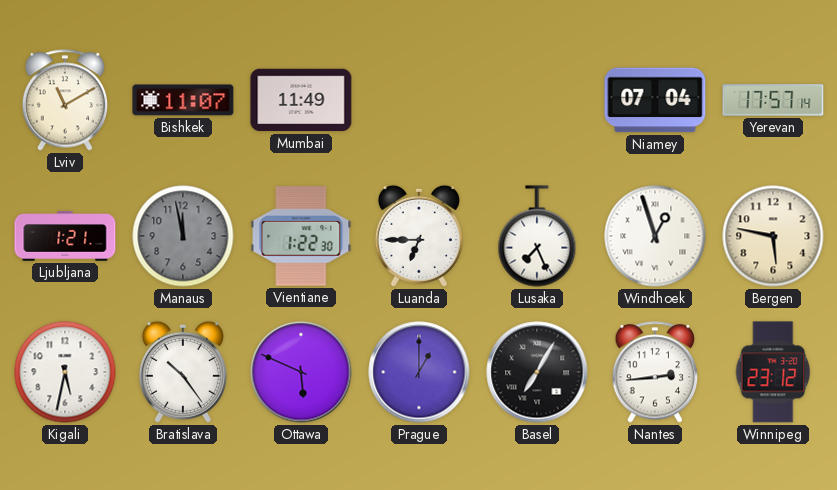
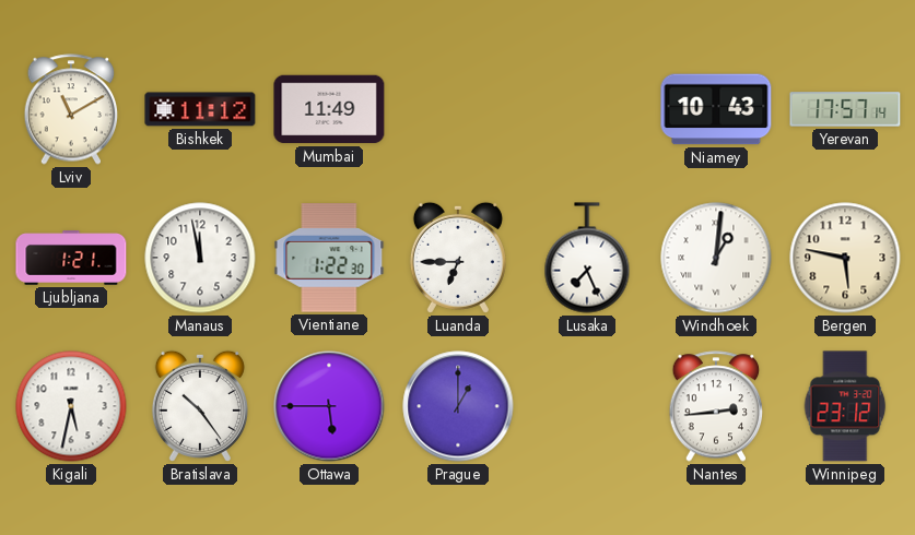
Bishkek: 11:07 -> 11:12
Niamey: 07:04 -> 10:43
Manaus dial: grey -> white
Windhoek: 12:57 -> 1:01
Ottawa: 5:49 -> 5:45
Basel: 7:05 -> none
